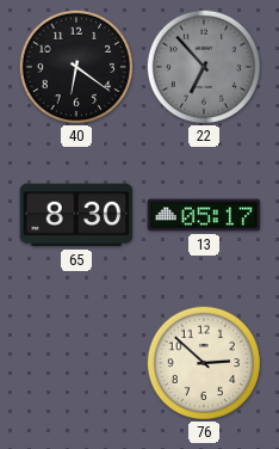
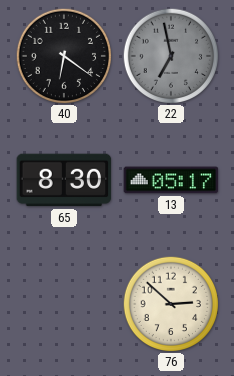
22: 6:53 -> 6:58
